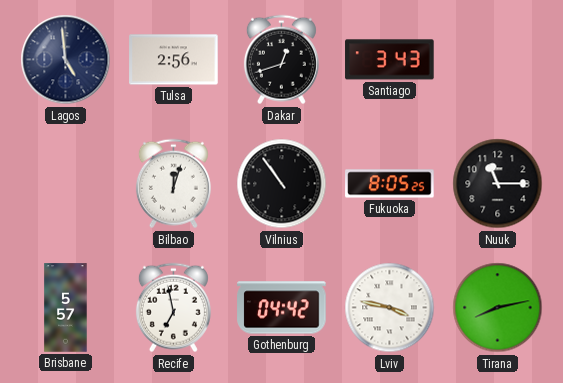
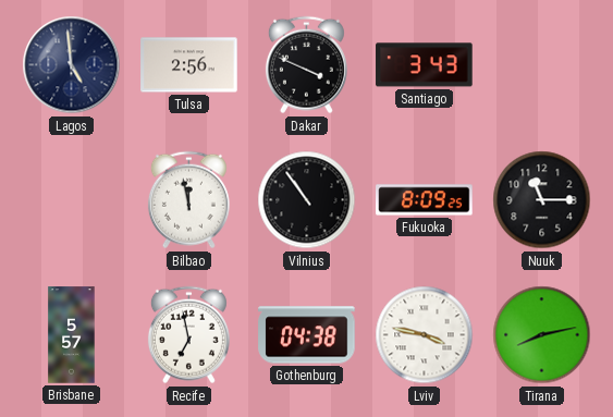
Dakar: 12:42 -> 3:49
Bilbao: 12:03 -> 11:58
Fukuoka: 8:05 -> 8:09
Gothenburg: 04:42 -> 04:38
